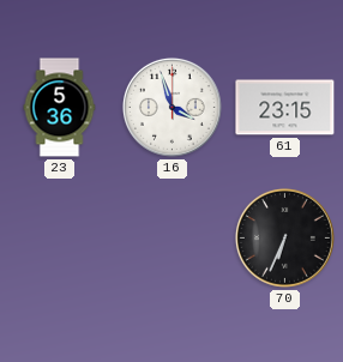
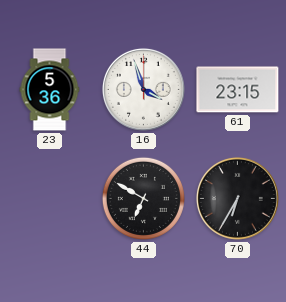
44: none -> 6:50
70: 6:34 -> 6:35
